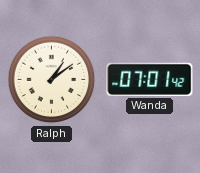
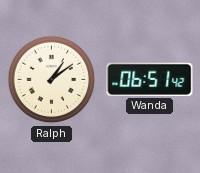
Wanda: 07:01 -> 06:51
